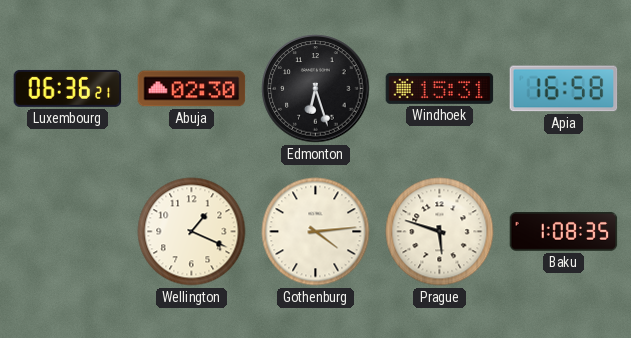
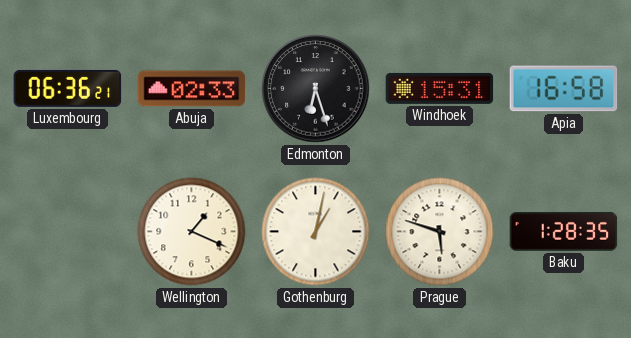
Abuja: 02:30 -> 02:33
Gothenburg: 4:14 -> 1:02
Baku: 1:08 -> 1:28
